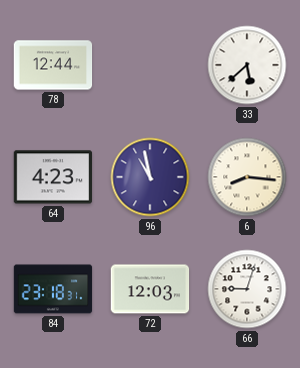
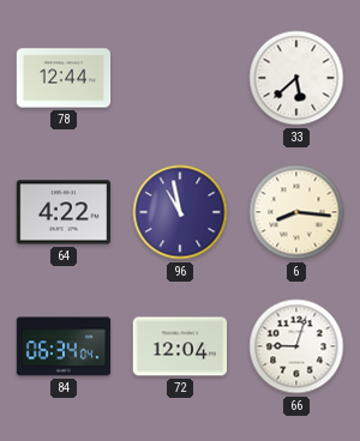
64: 4:23 -> 4:22
84: 23:18 -> 06:34
72: 12:03 -> 12:04
